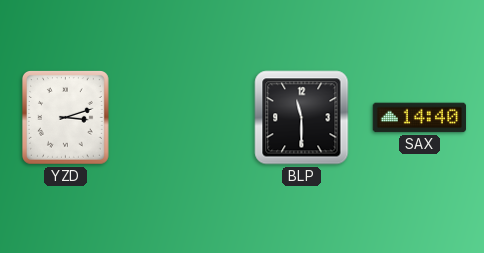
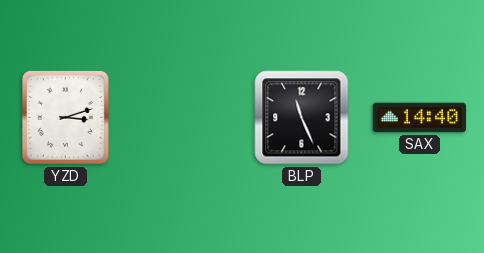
BLP: 11:30 -> 11:26
